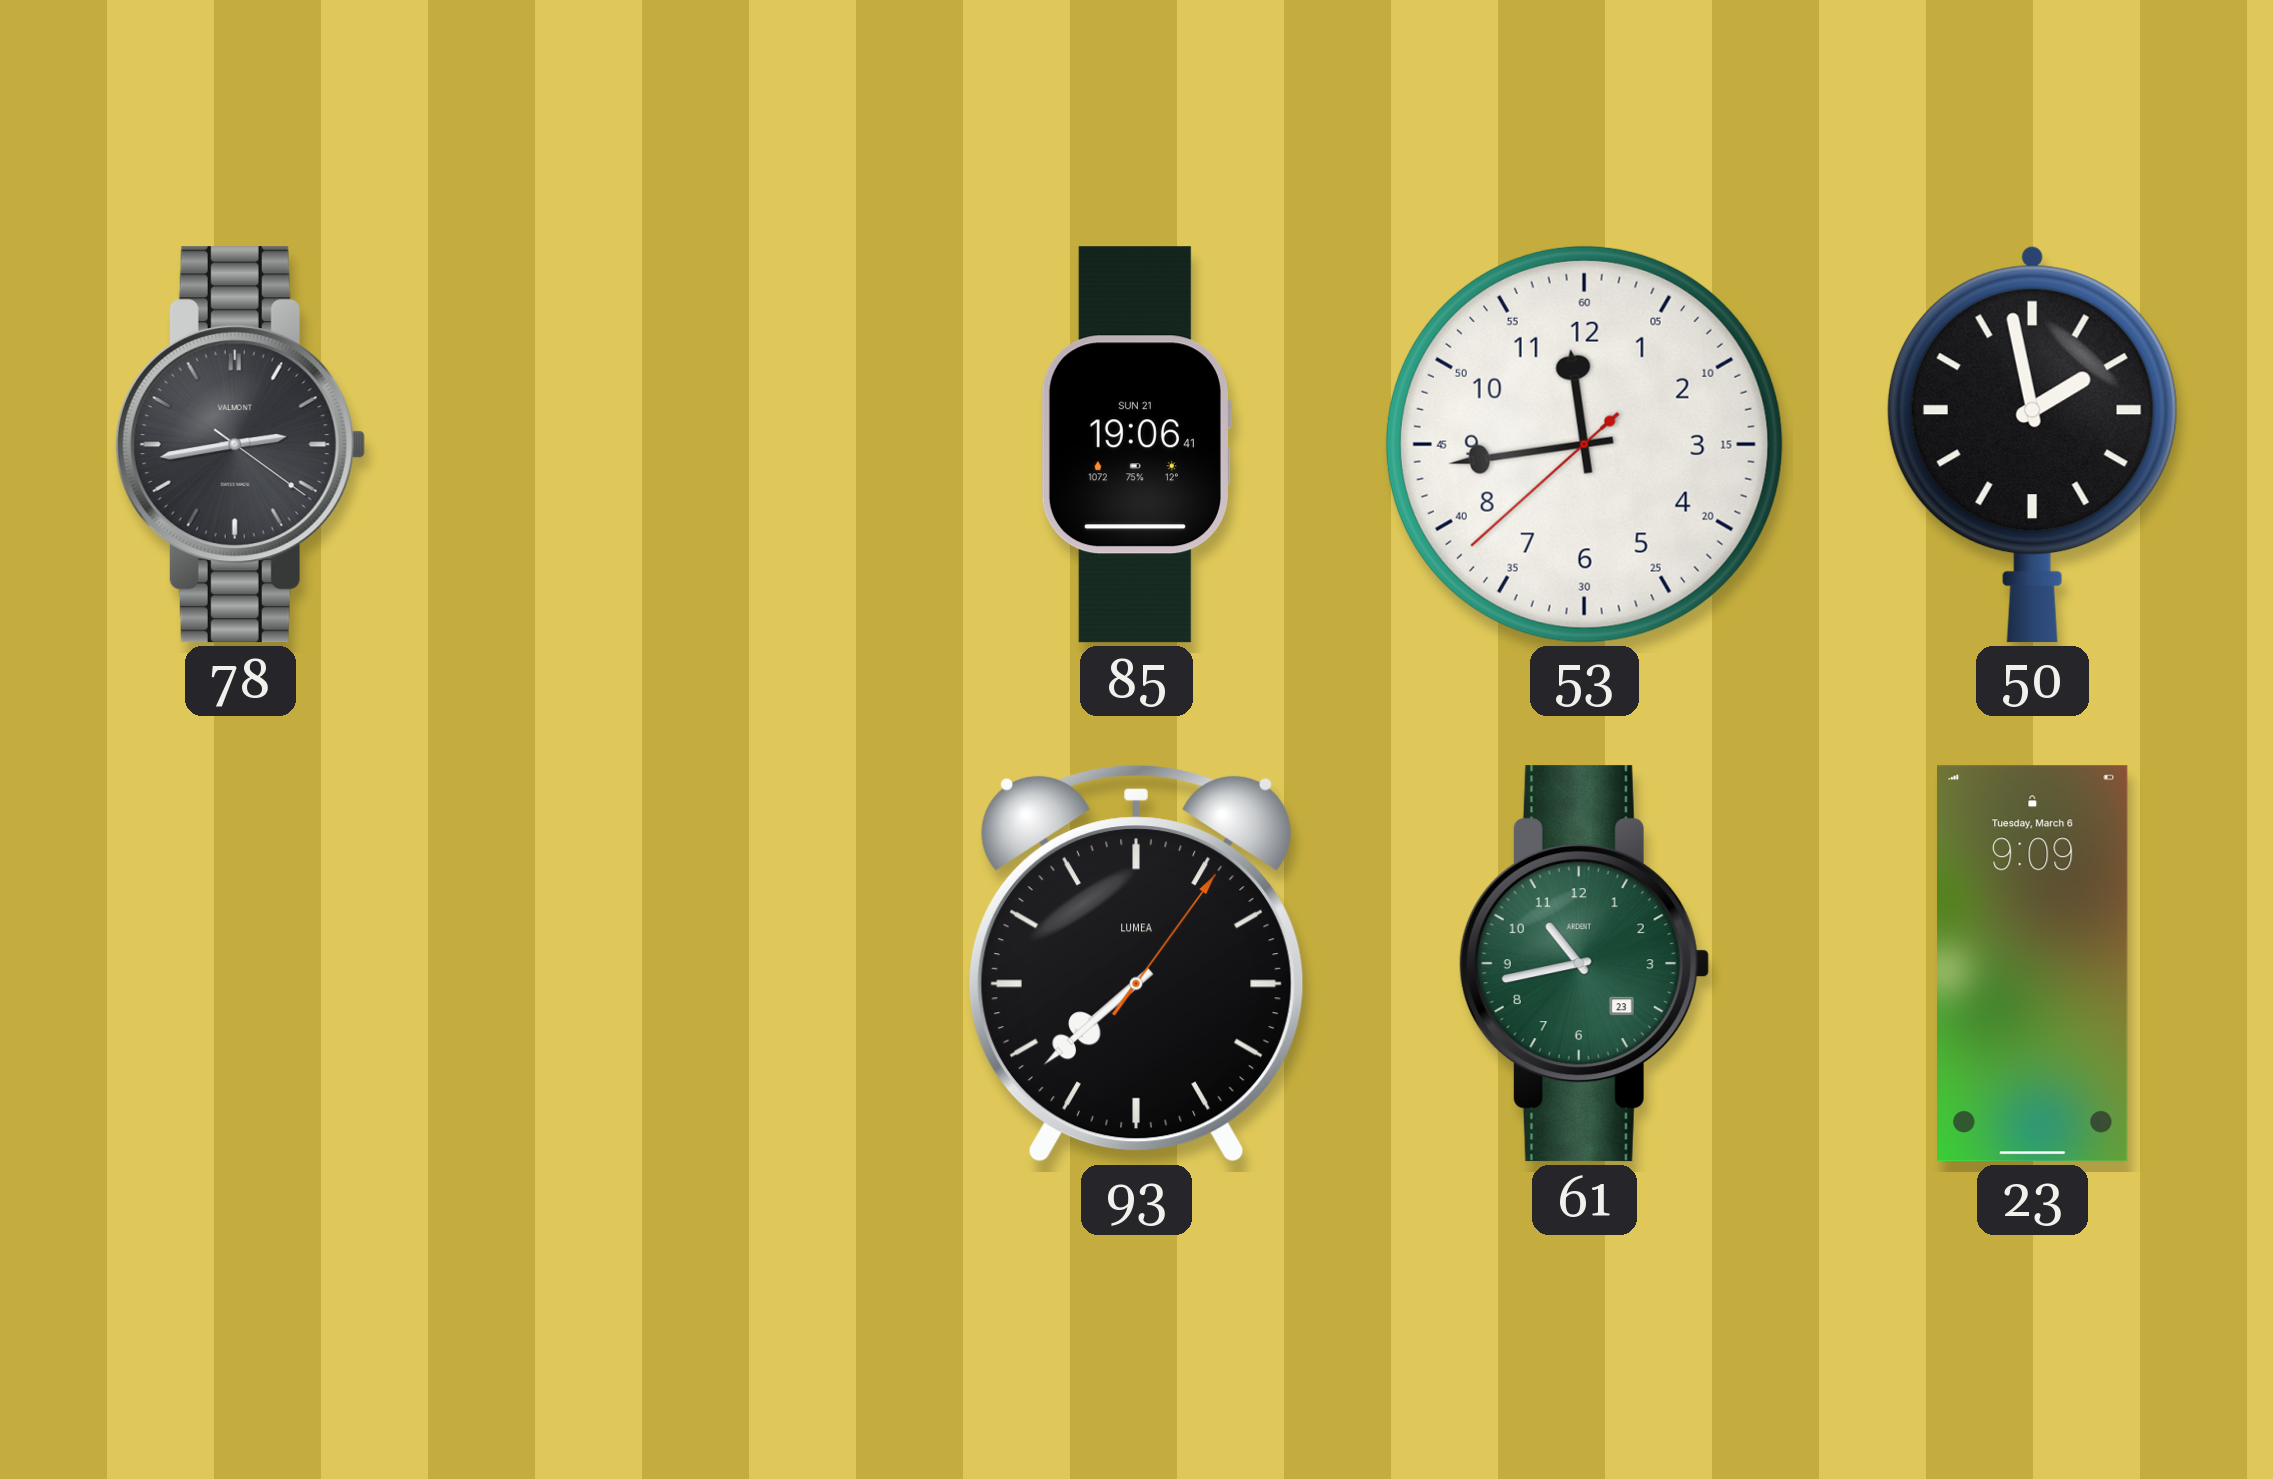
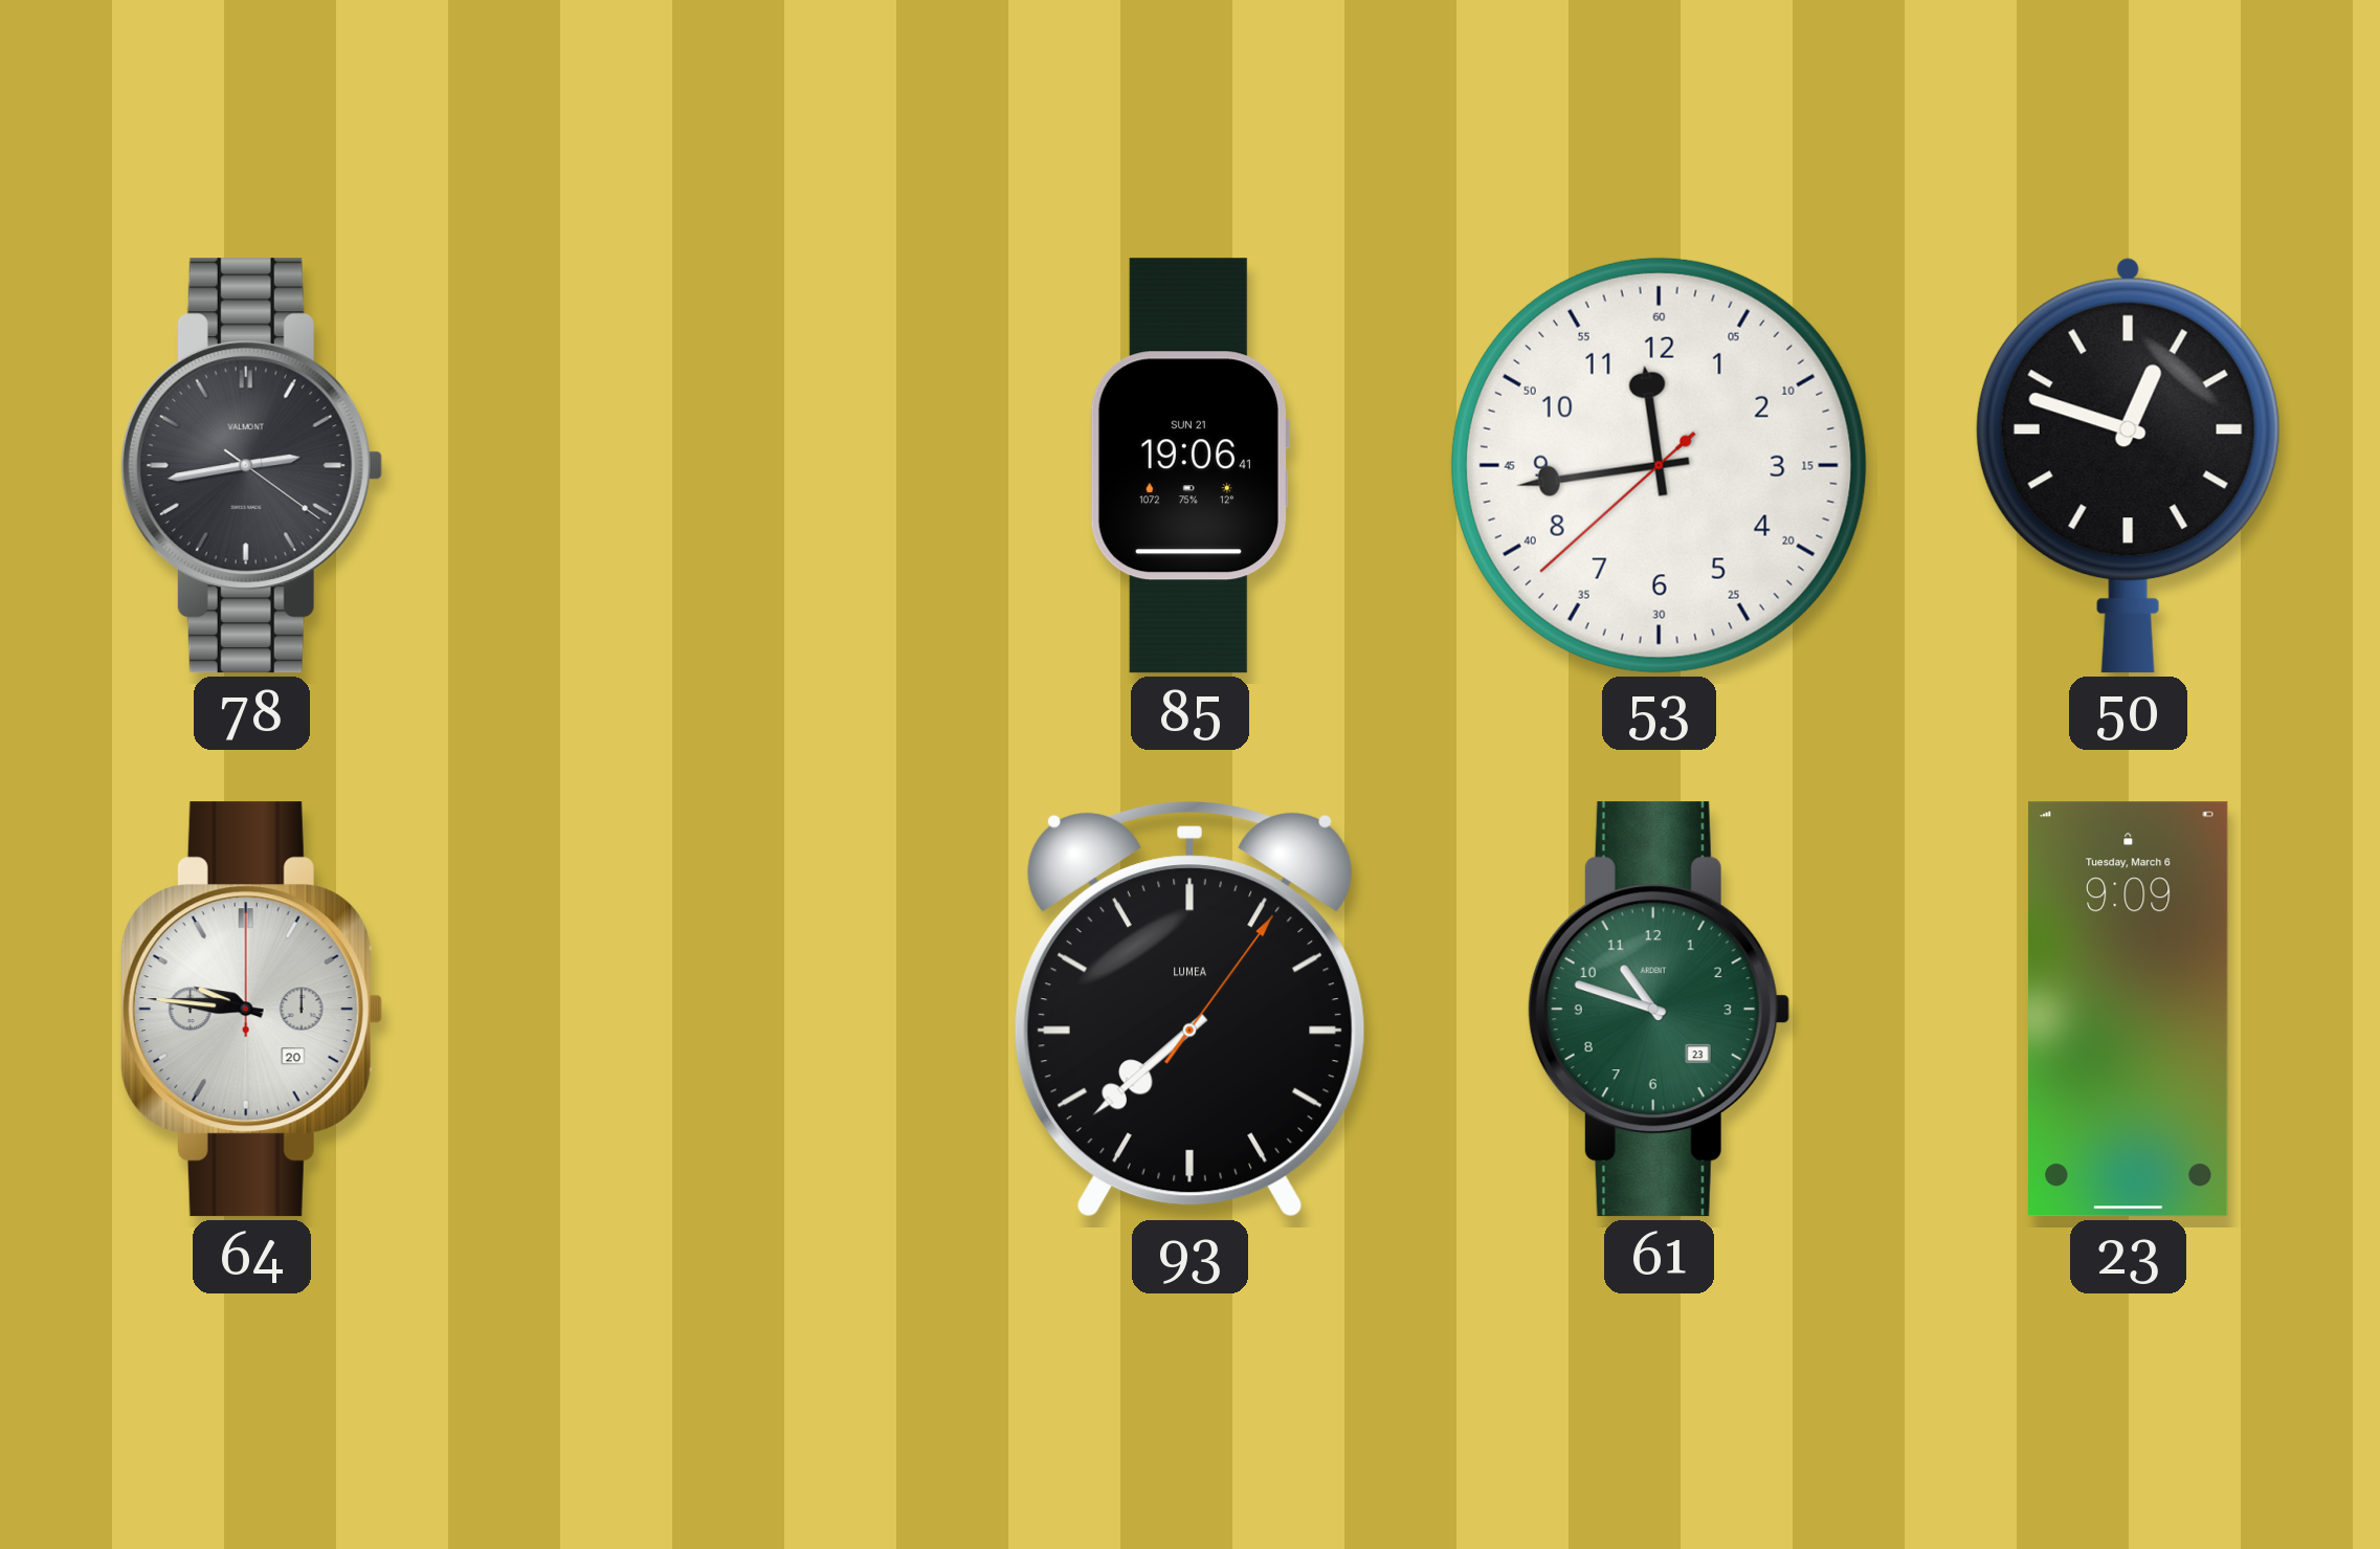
50: 1:58 -> 12:48
64: none -> 9:46
61: 10:43 -> 10:48
